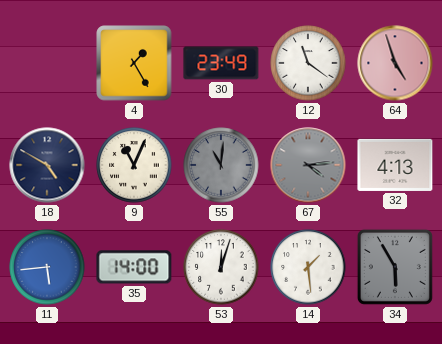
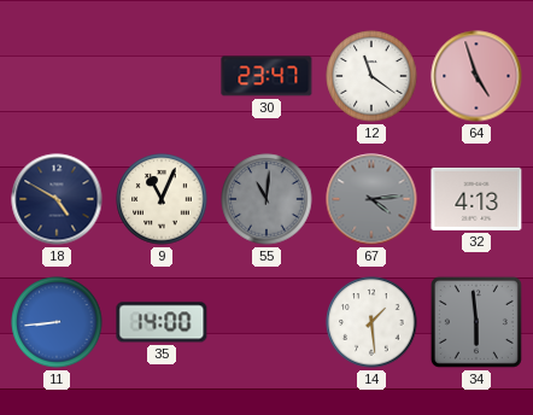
4: 1:25 -> none
30: 23:49 -> 23:47
11: 5:44 -> 8:44
53: 12:03 -> none
34: 5:55 -> 5:59
